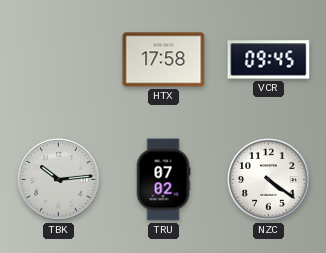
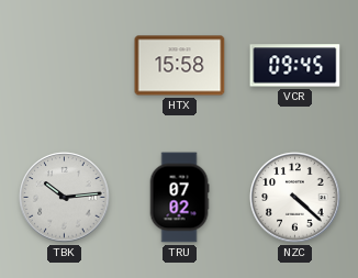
HTX: 17:58 -> 15:58
NZC: 4:21 -> 4:22
